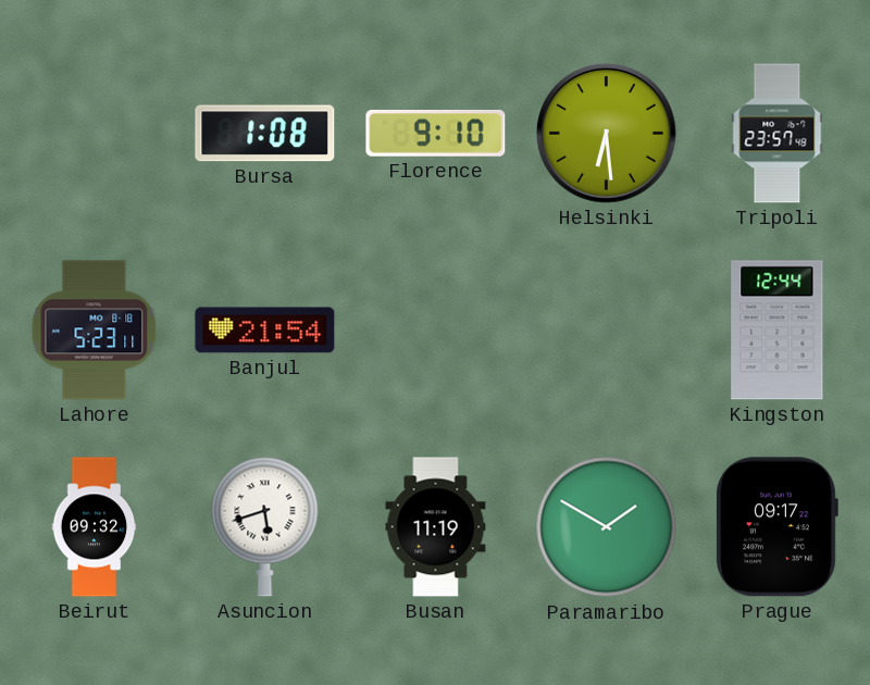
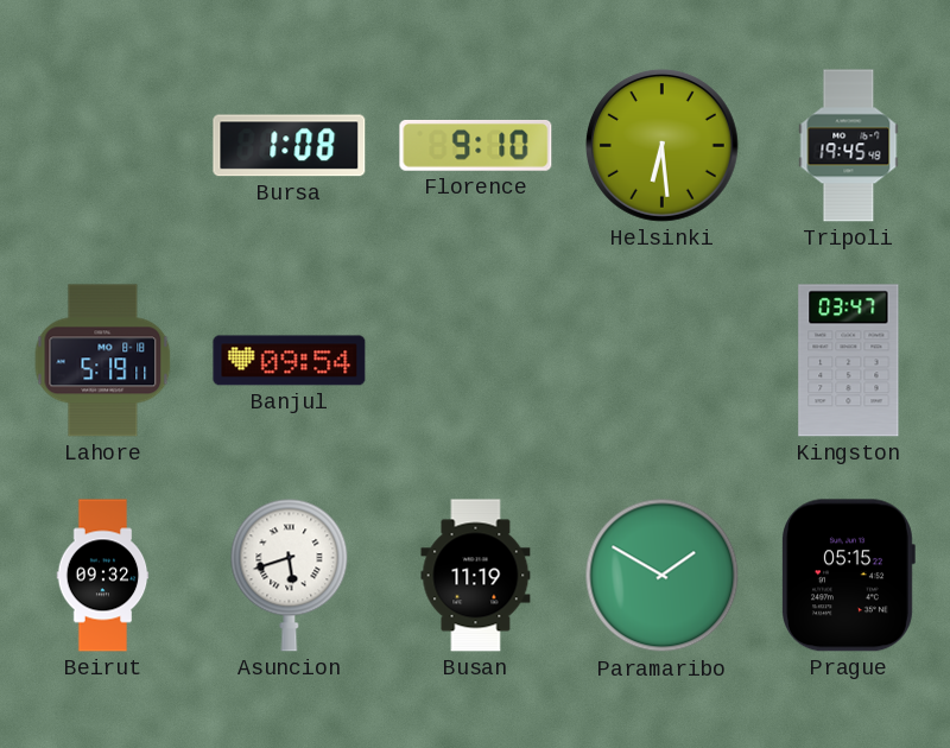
Tripoli: 23:57 -> 19:45
Lahore: 5:23 -> 5:19
Banjul: 21:54 -> 09:54
Kingston: 12:44 -> 03:47
Prague: 09:17 -> 05:15
